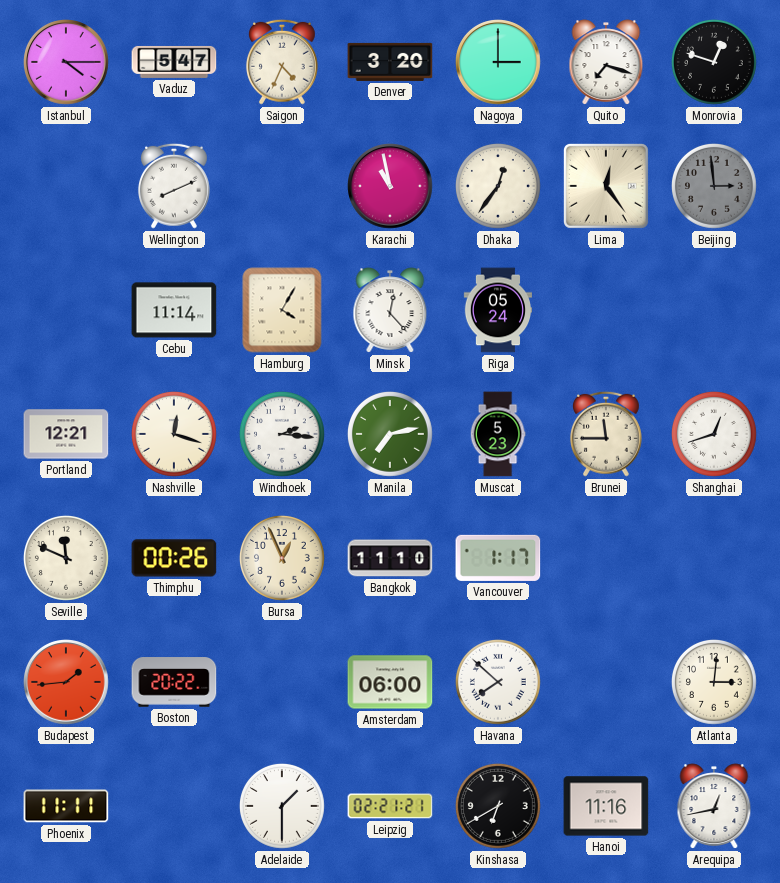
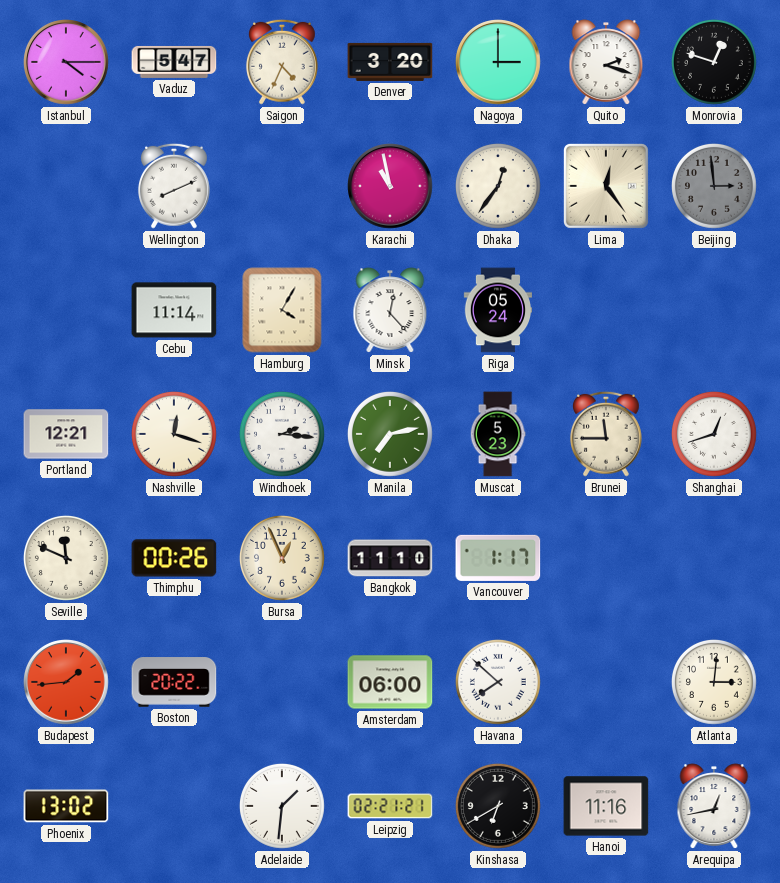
Quito: 7:18 -> 2:18
Phoenix: 11:11 -> 13:02
Adelaide: 1:30 -> 1:31
